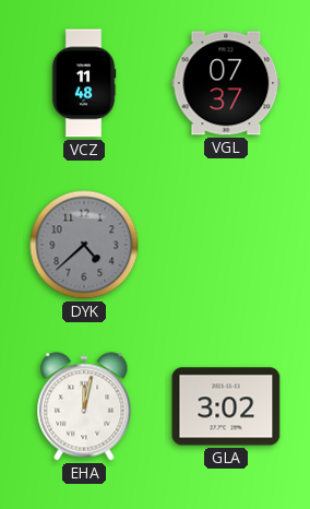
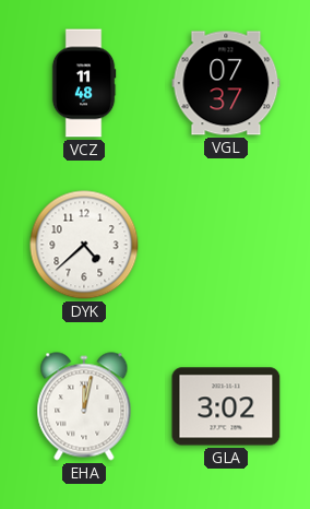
DYK dial: grey -> white
